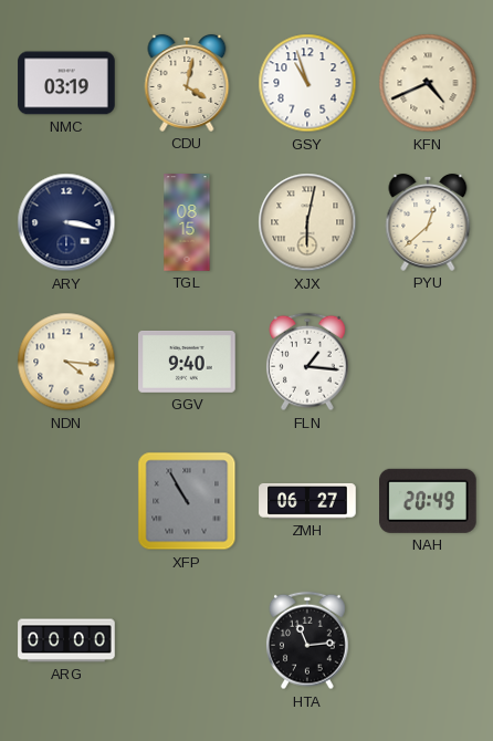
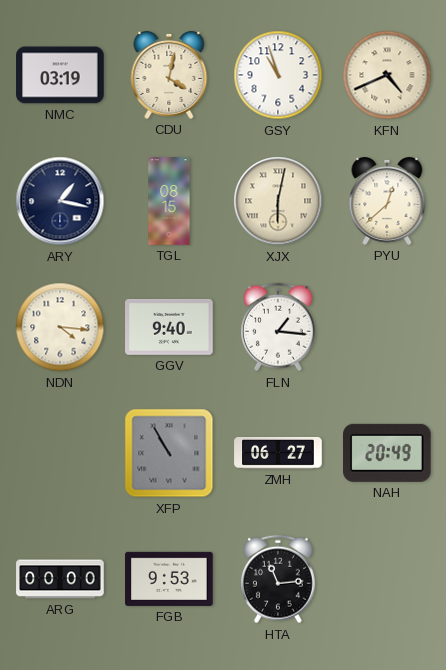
ARY: 3:17 -> 1:17
FGB: none -> 9:53
